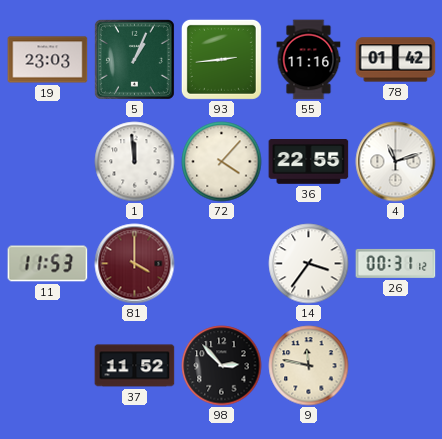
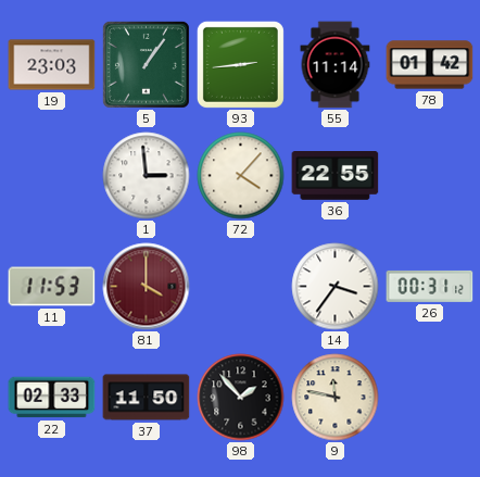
5: 1:04 -> 1:06
55: 11:16 -> 11:14
1: 11:59 -> 2:59
4: 11:12 -> none
22: none -> 02:33
37: 11:52 -> 11:50
98: 2:53 -> 1:53
